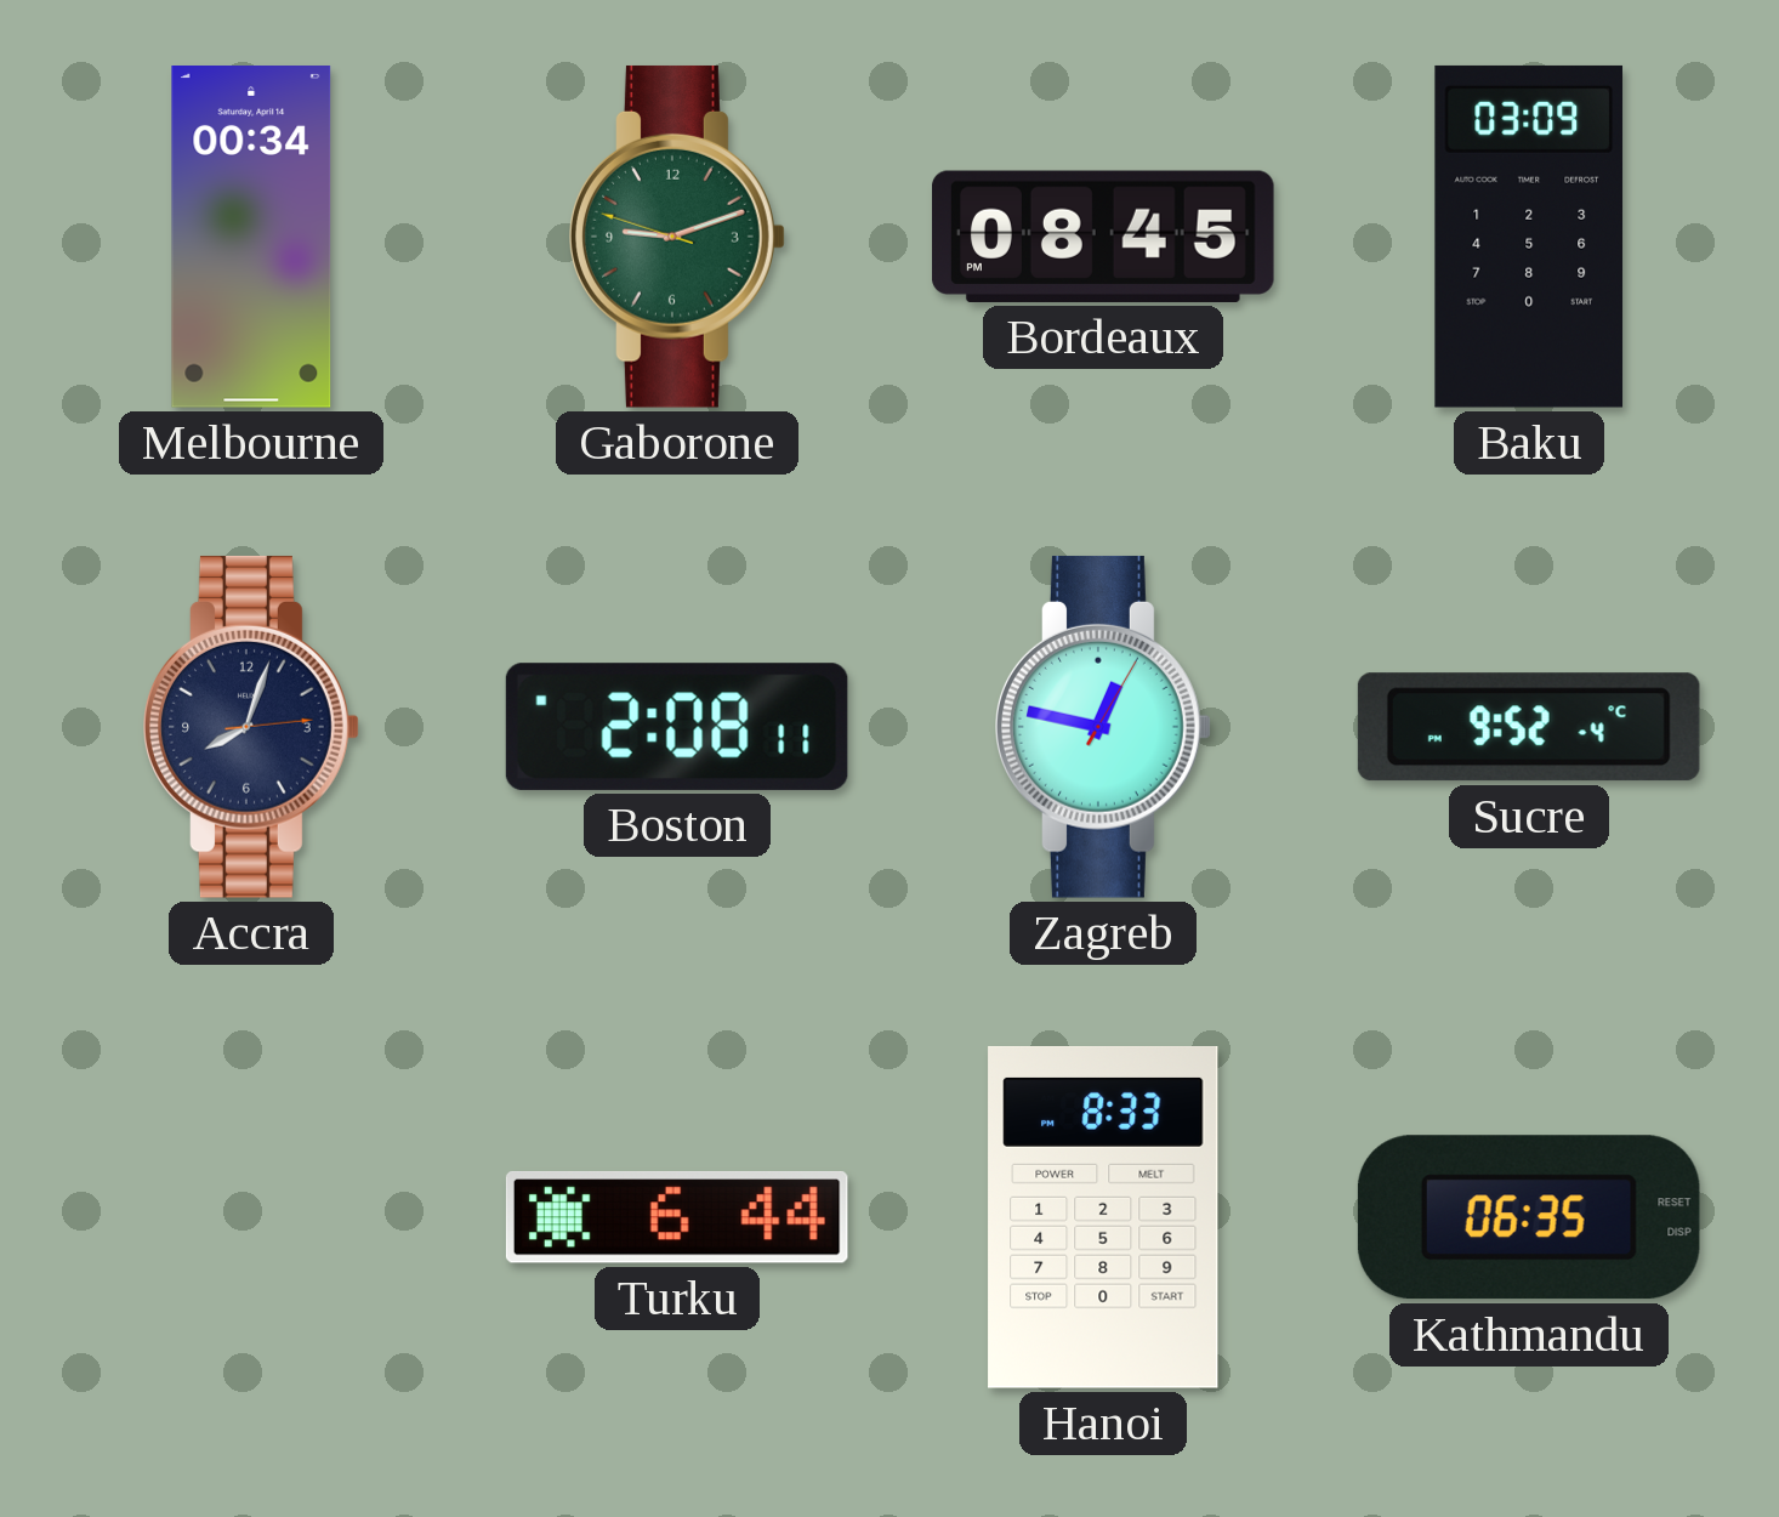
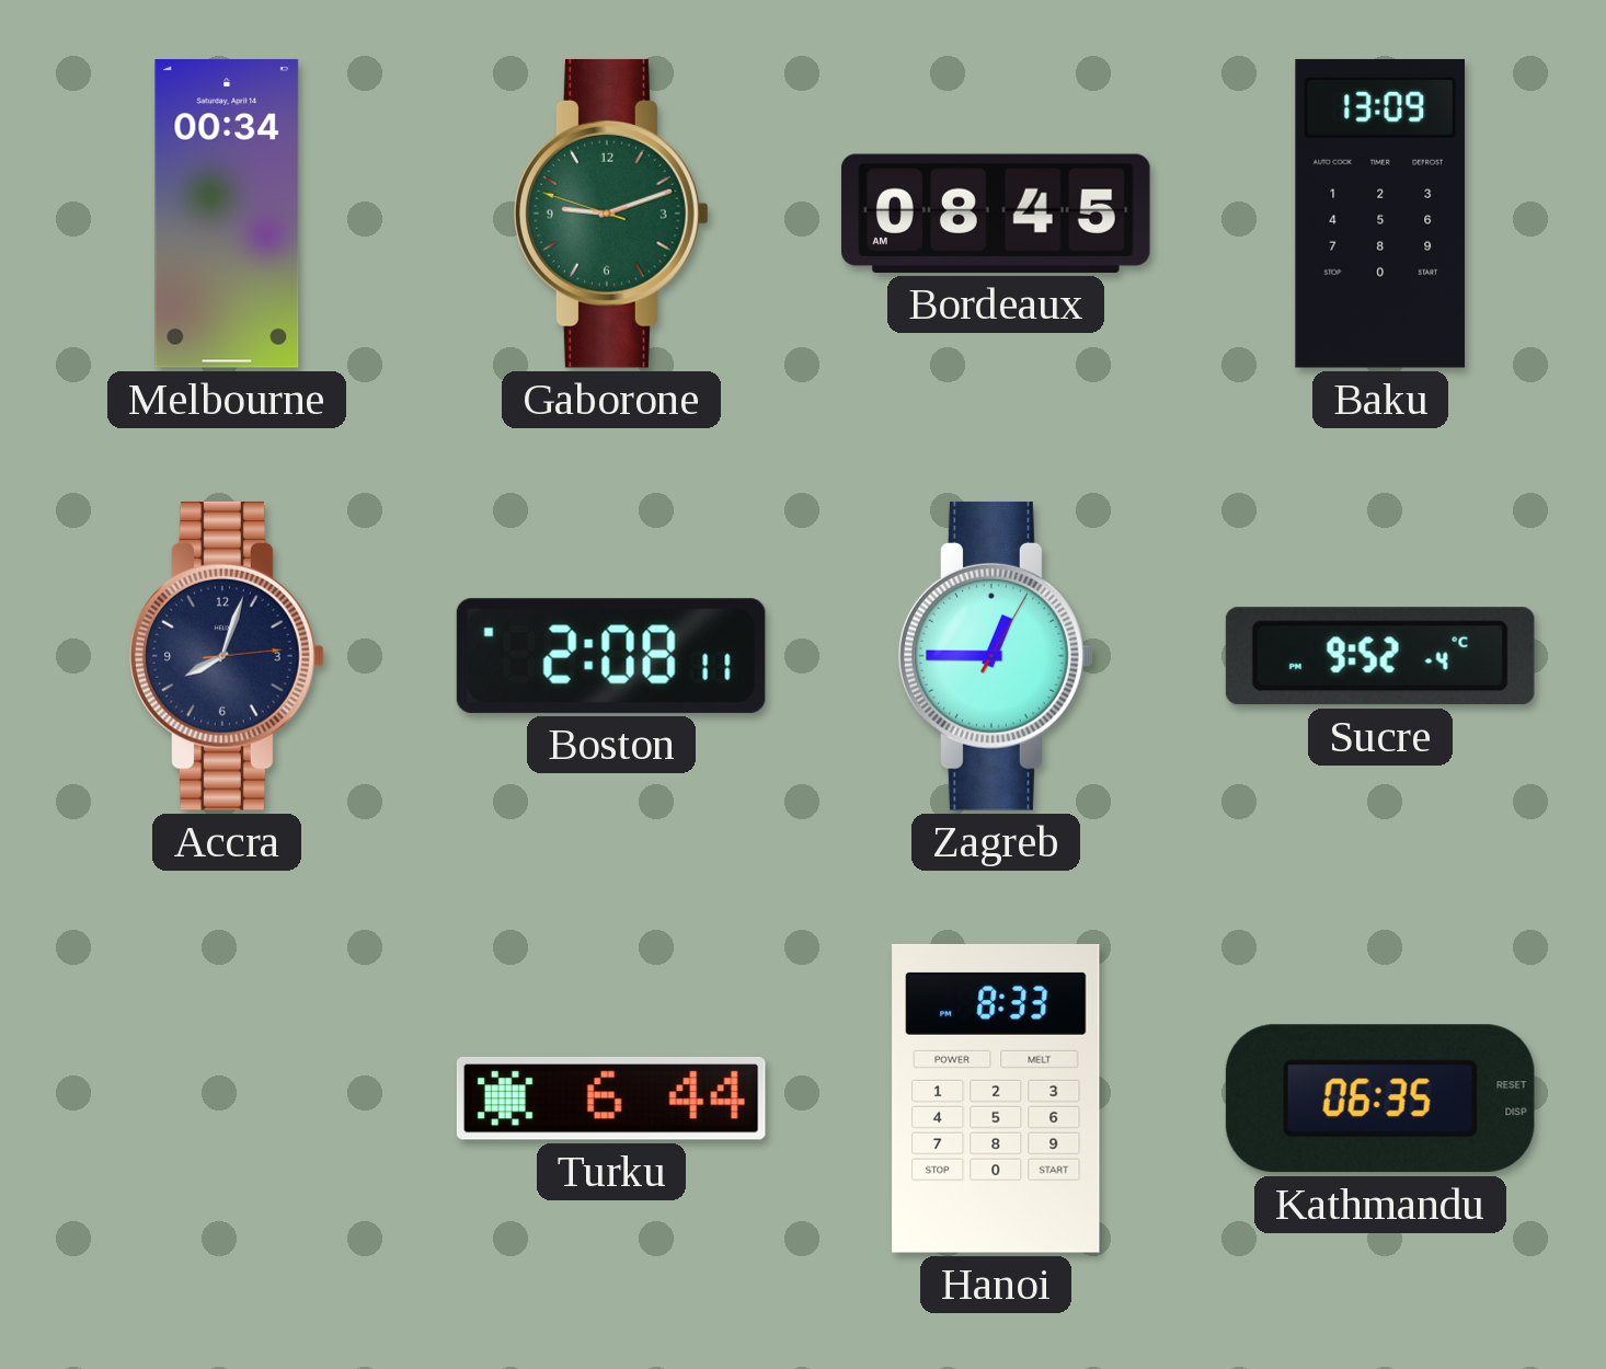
Bordeaux: 08:45 PM -> 08:45 AM
Baku: 03:09 -> 13:09
Zagreb: 12:47 -> 12:45
